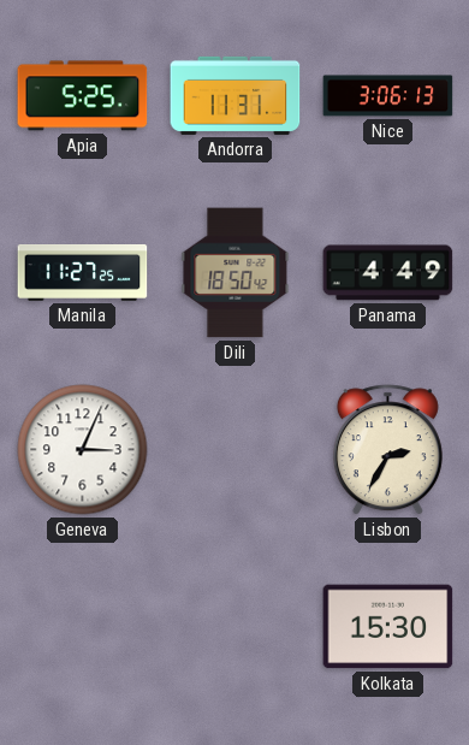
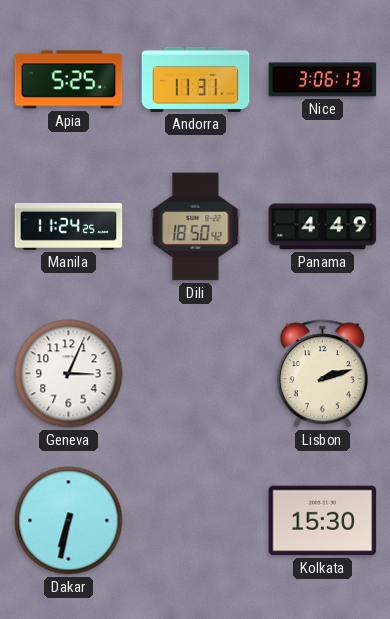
Manila: 11:27 -> 11:24
Lisbon: 2:35 -> 2:12
Dakar: none -> 6:32
